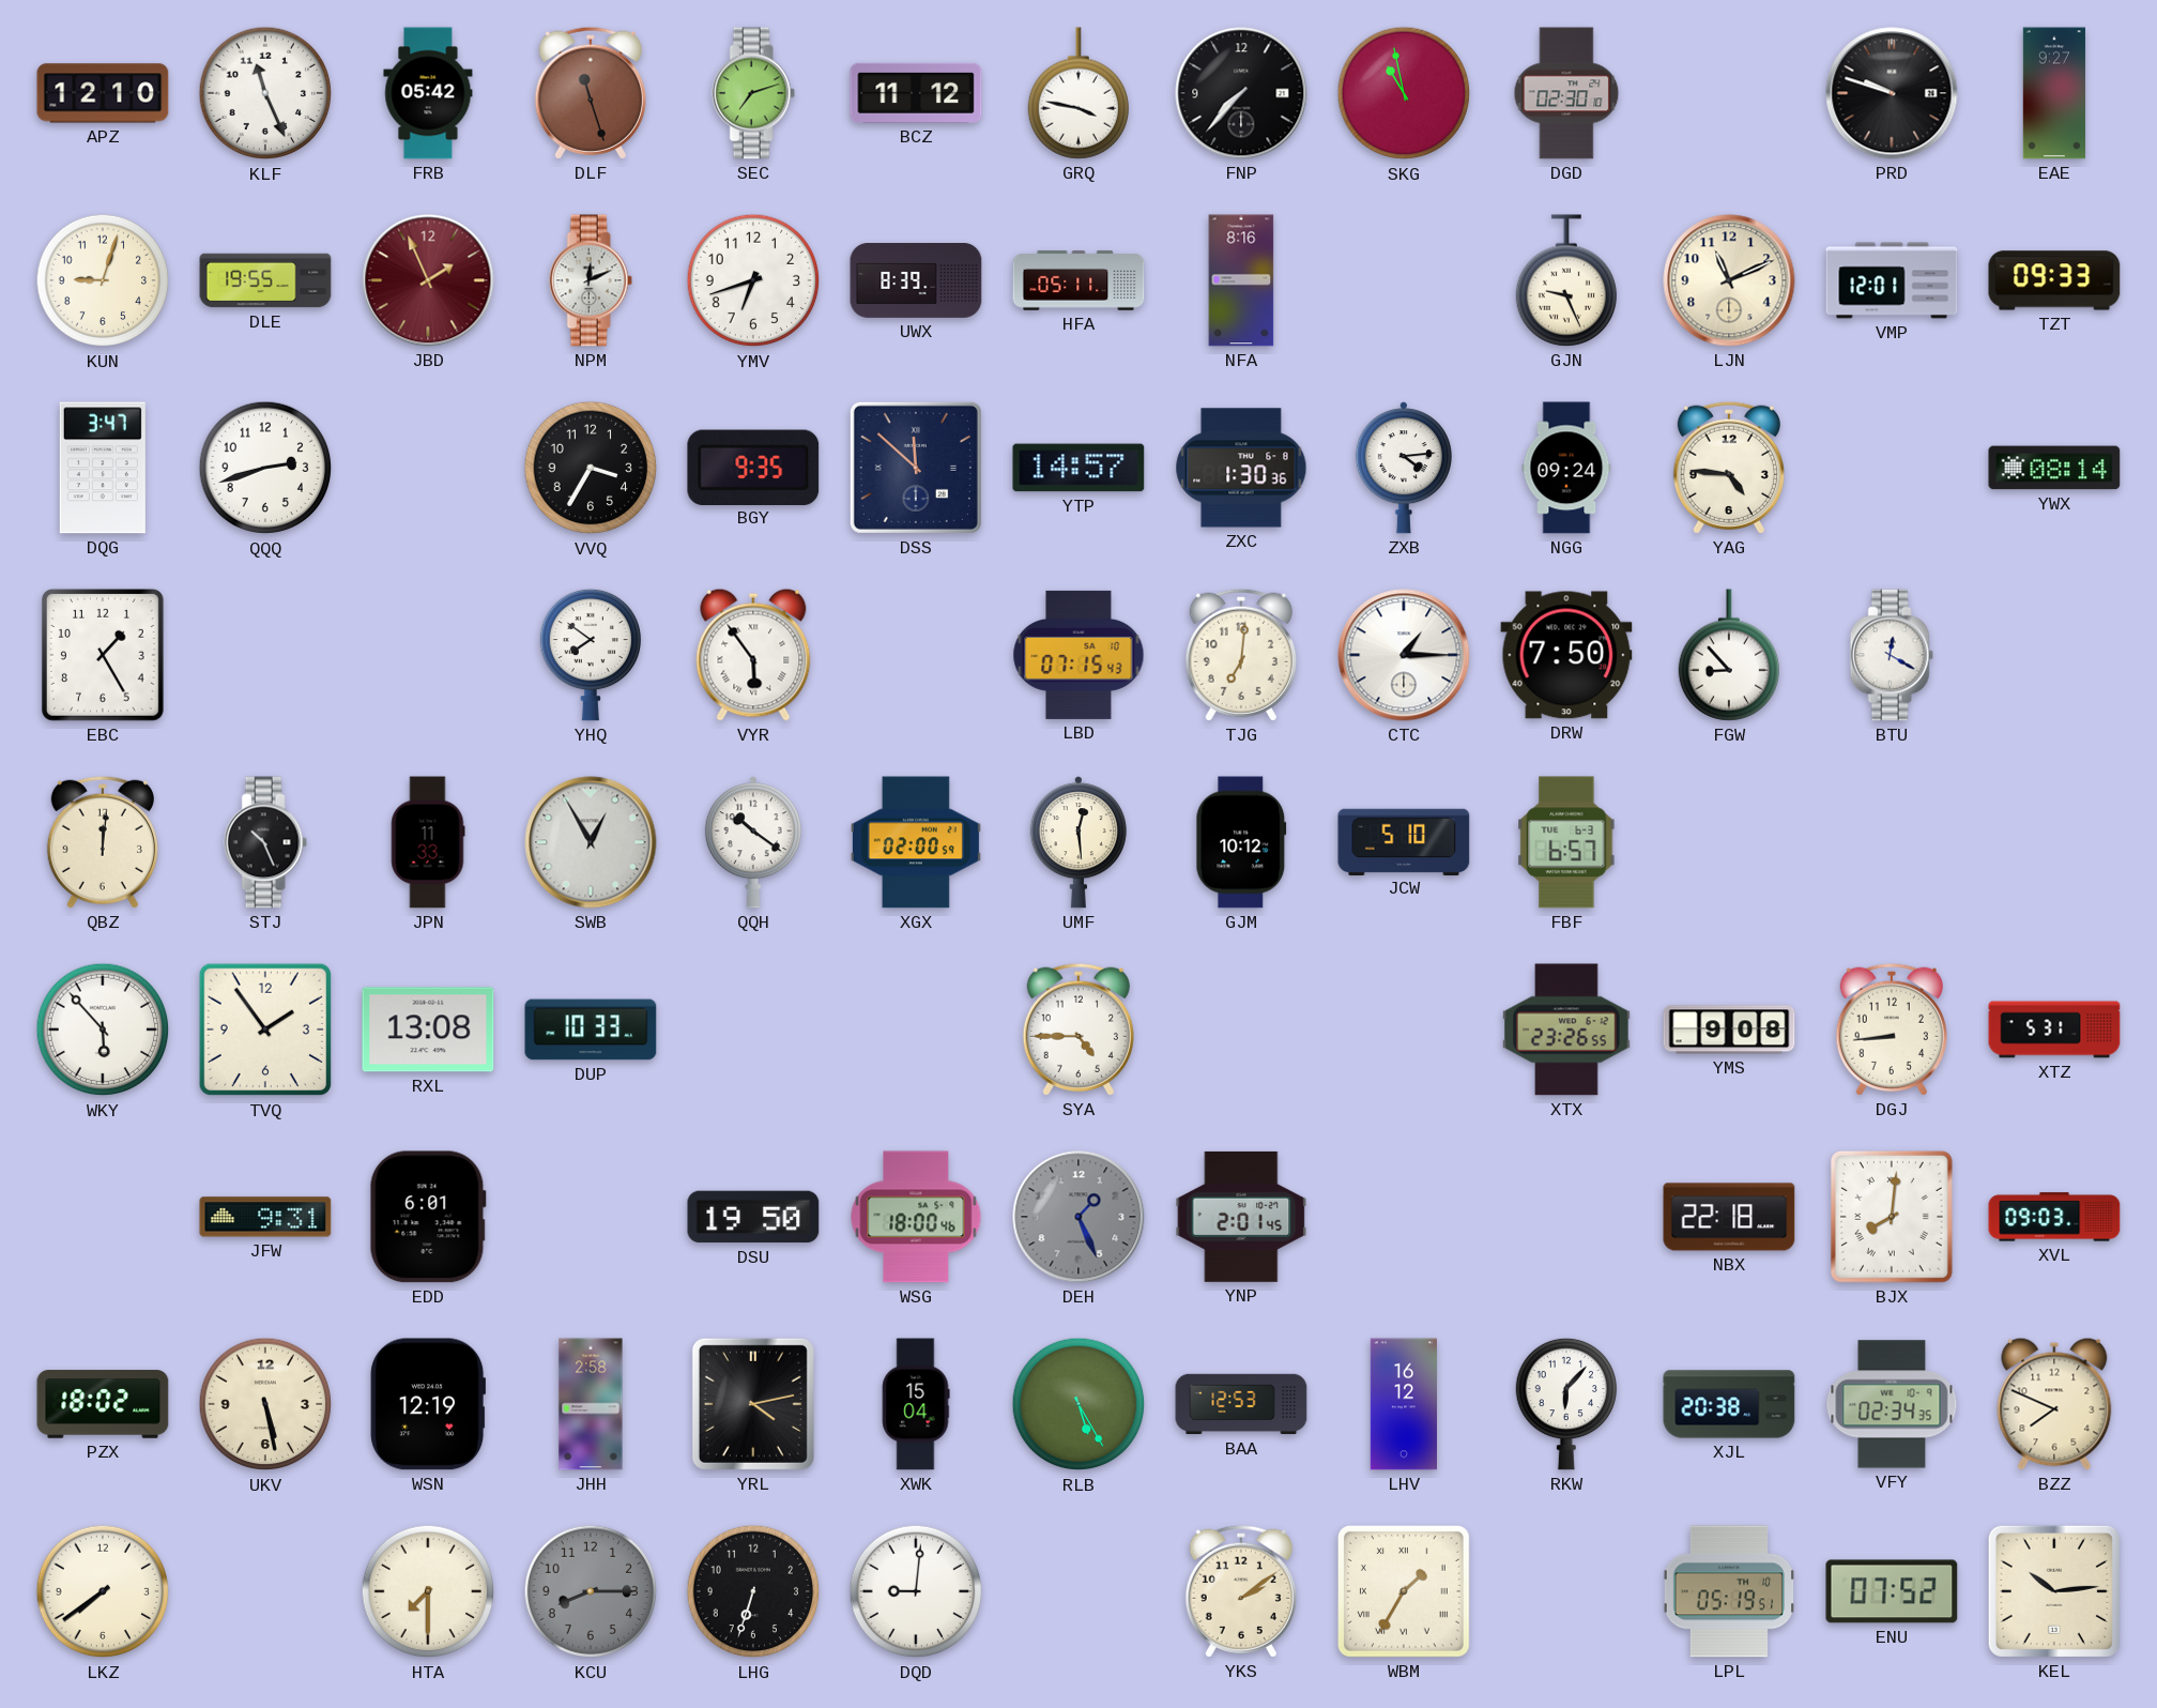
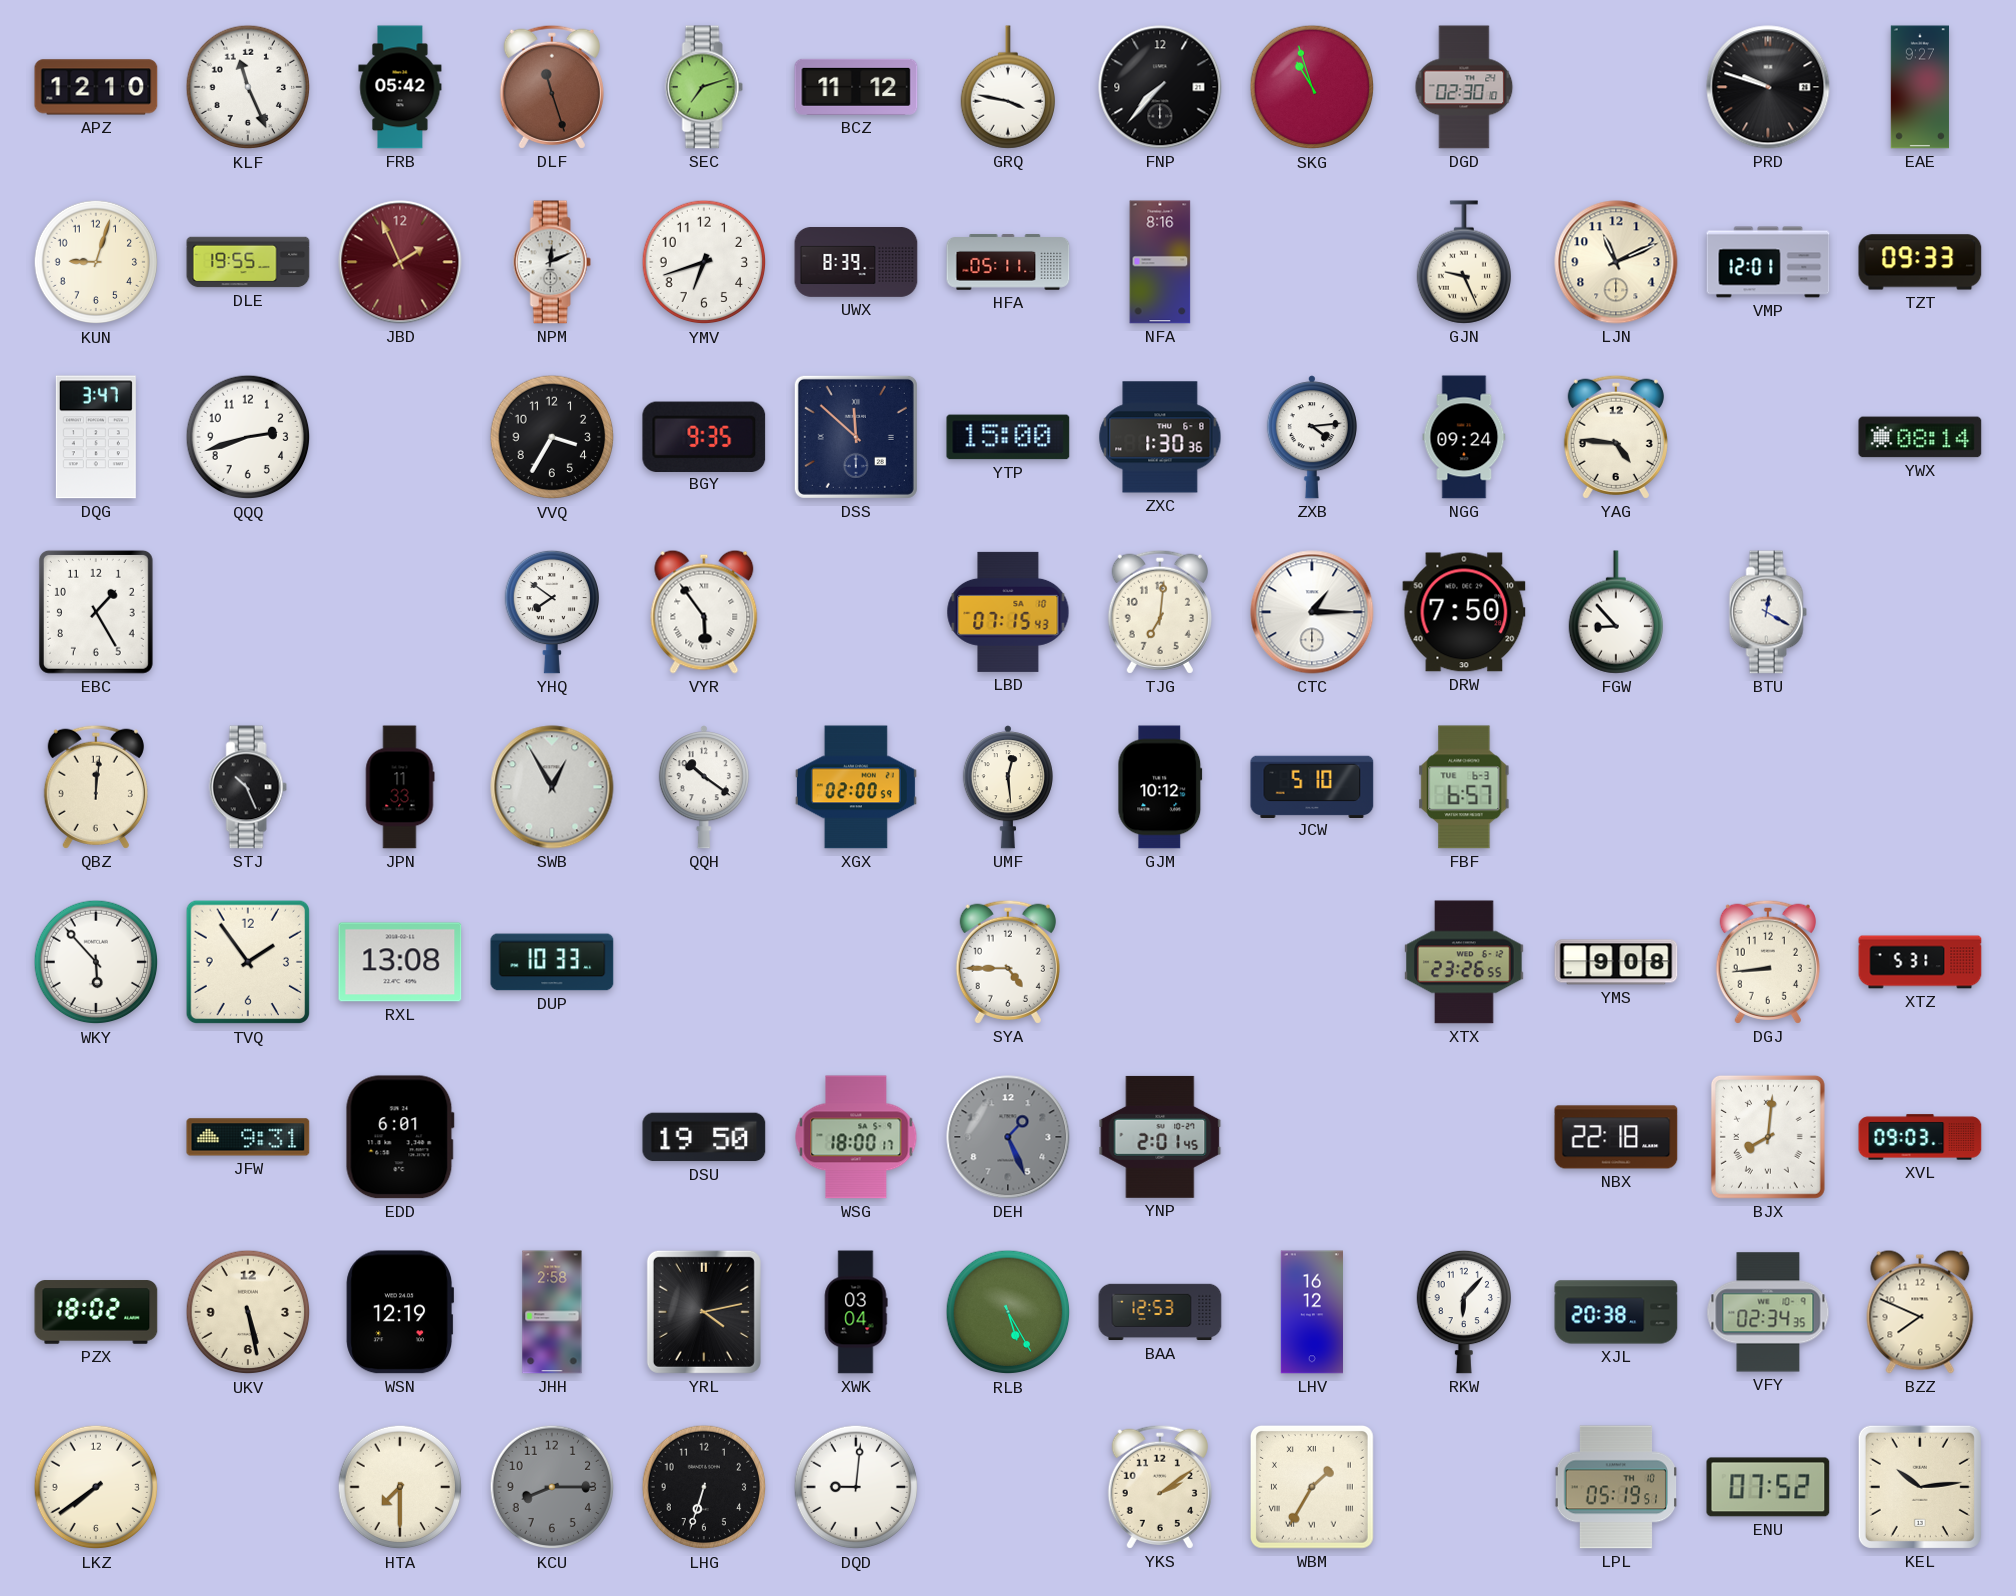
SKG: 10:58 -> 10:57
YTP: 14:57 -> 15:00
WSG: 18:00:46 -> 18:00:17
XWK: 15:04 -> 03:04
